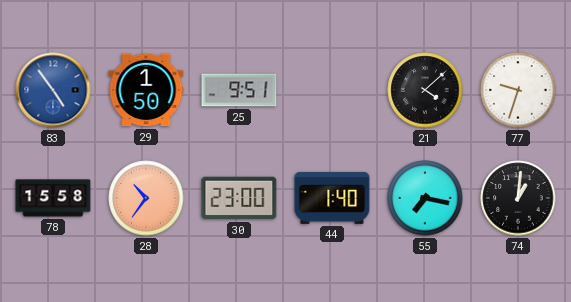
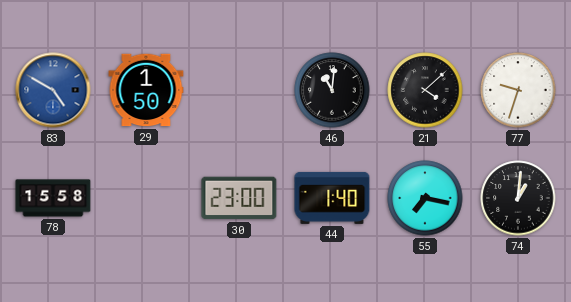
83: 4:54 -> 4:50
25: 9:51 -> none
46: none -> 11:01
28: 10:36 -> none
